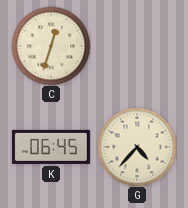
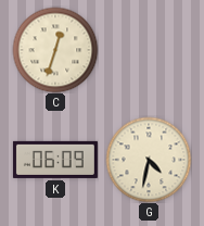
K: 06:45 -> 06:09
G: 4:37 -> 4:32
